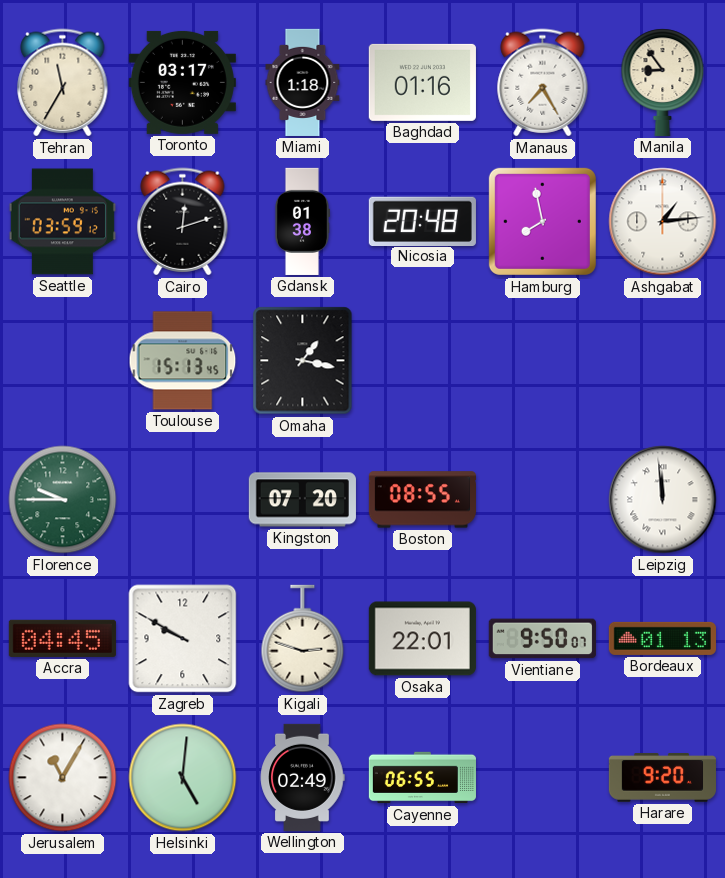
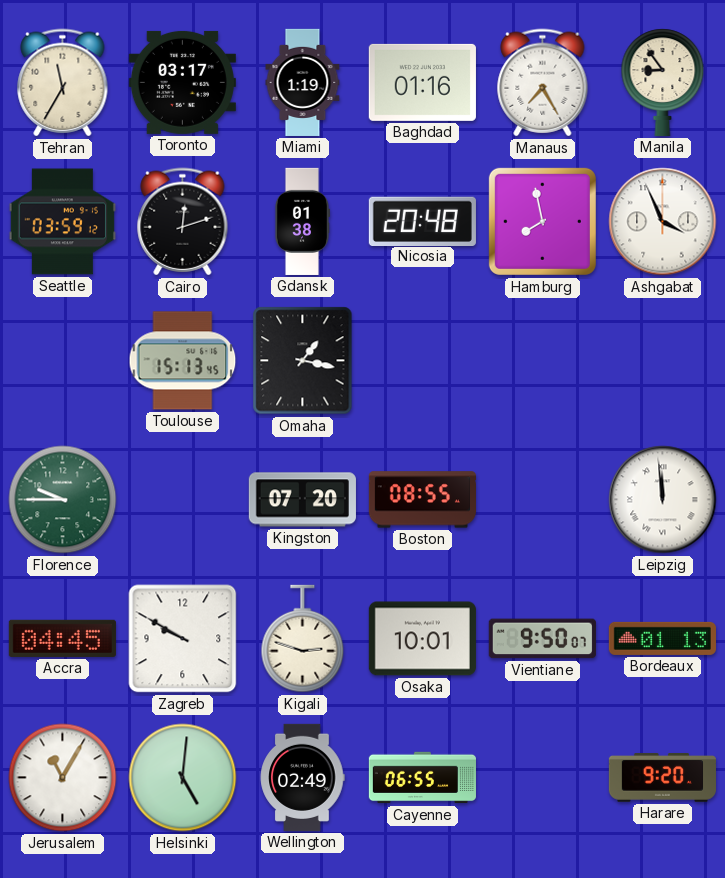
Miami: 1:18 -> 1:19
Ashgabat: 1:14 -> 3:56
Osaka: 22:01 -> 10:01
